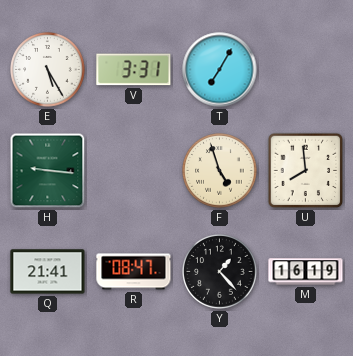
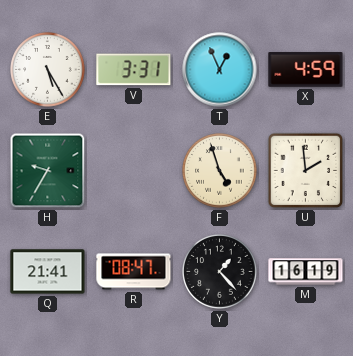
T: 7:05 -> 12:56
X: none -> 4:59
H: 9:16 -> 9:35
U: 7:59 -> 1:59
